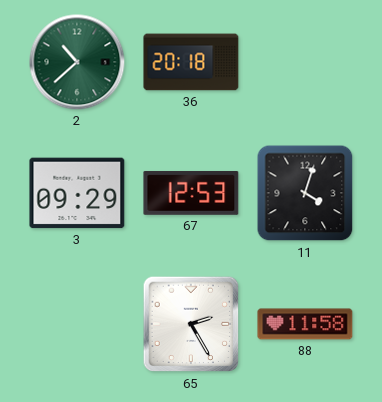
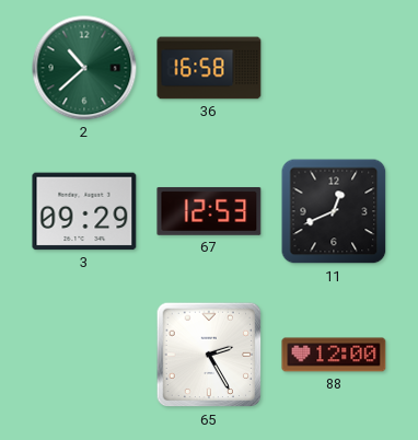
36: 20:18 -> 16:58
11: 4:03 -> 12:41
88: 11:58 -> 12:00
